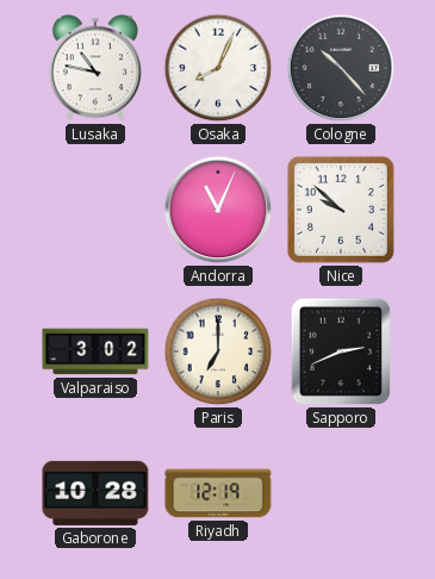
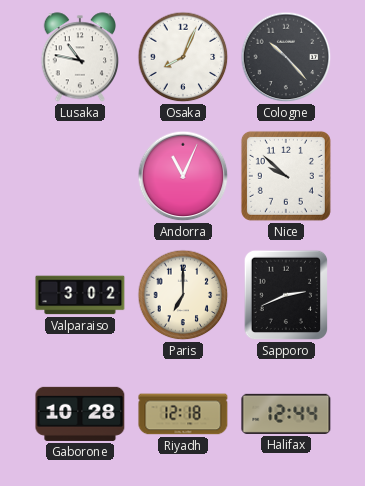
Riyadh: 12:19 -> 12:18
Halifax: none -> 12:44
